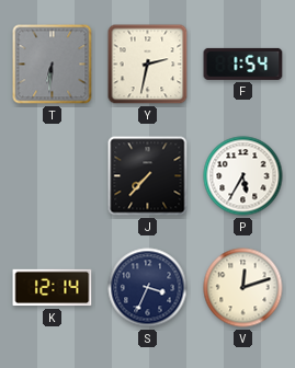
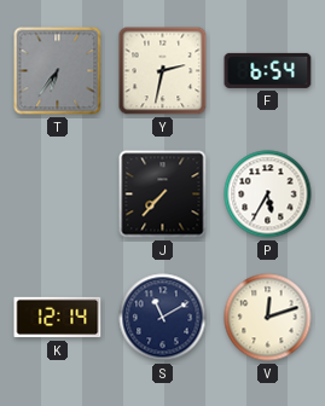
T: 6:31 -> 6:36
F: 1:54 -> 6:54
S: 3:34 -> 11:10
